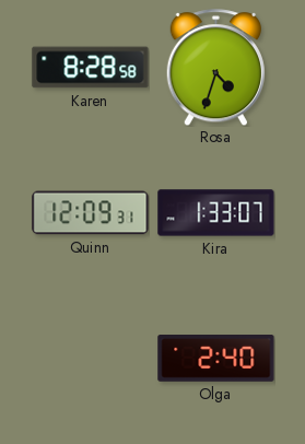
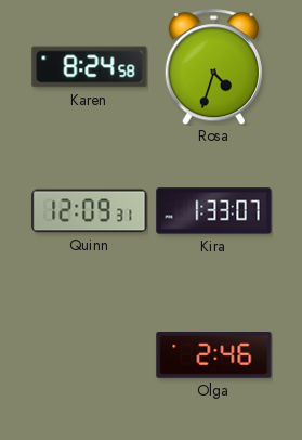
Karen: 8:28 -> 8:24
Olga: 2:40 -> 2:46
